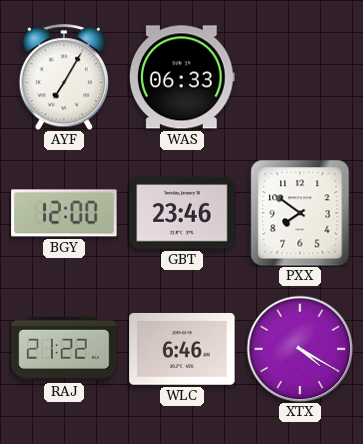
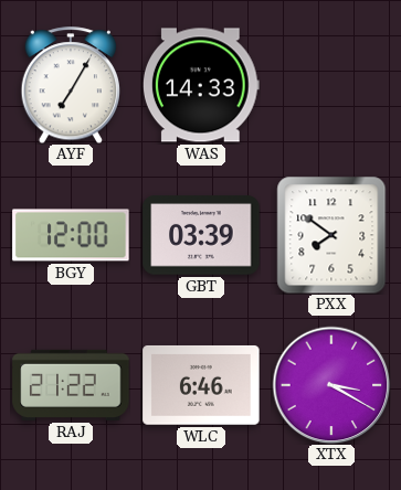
WAS: 06:33 -> 14:33
GBT: 23:46 -> 03:39
XTX: 4:20 -> 3:20
